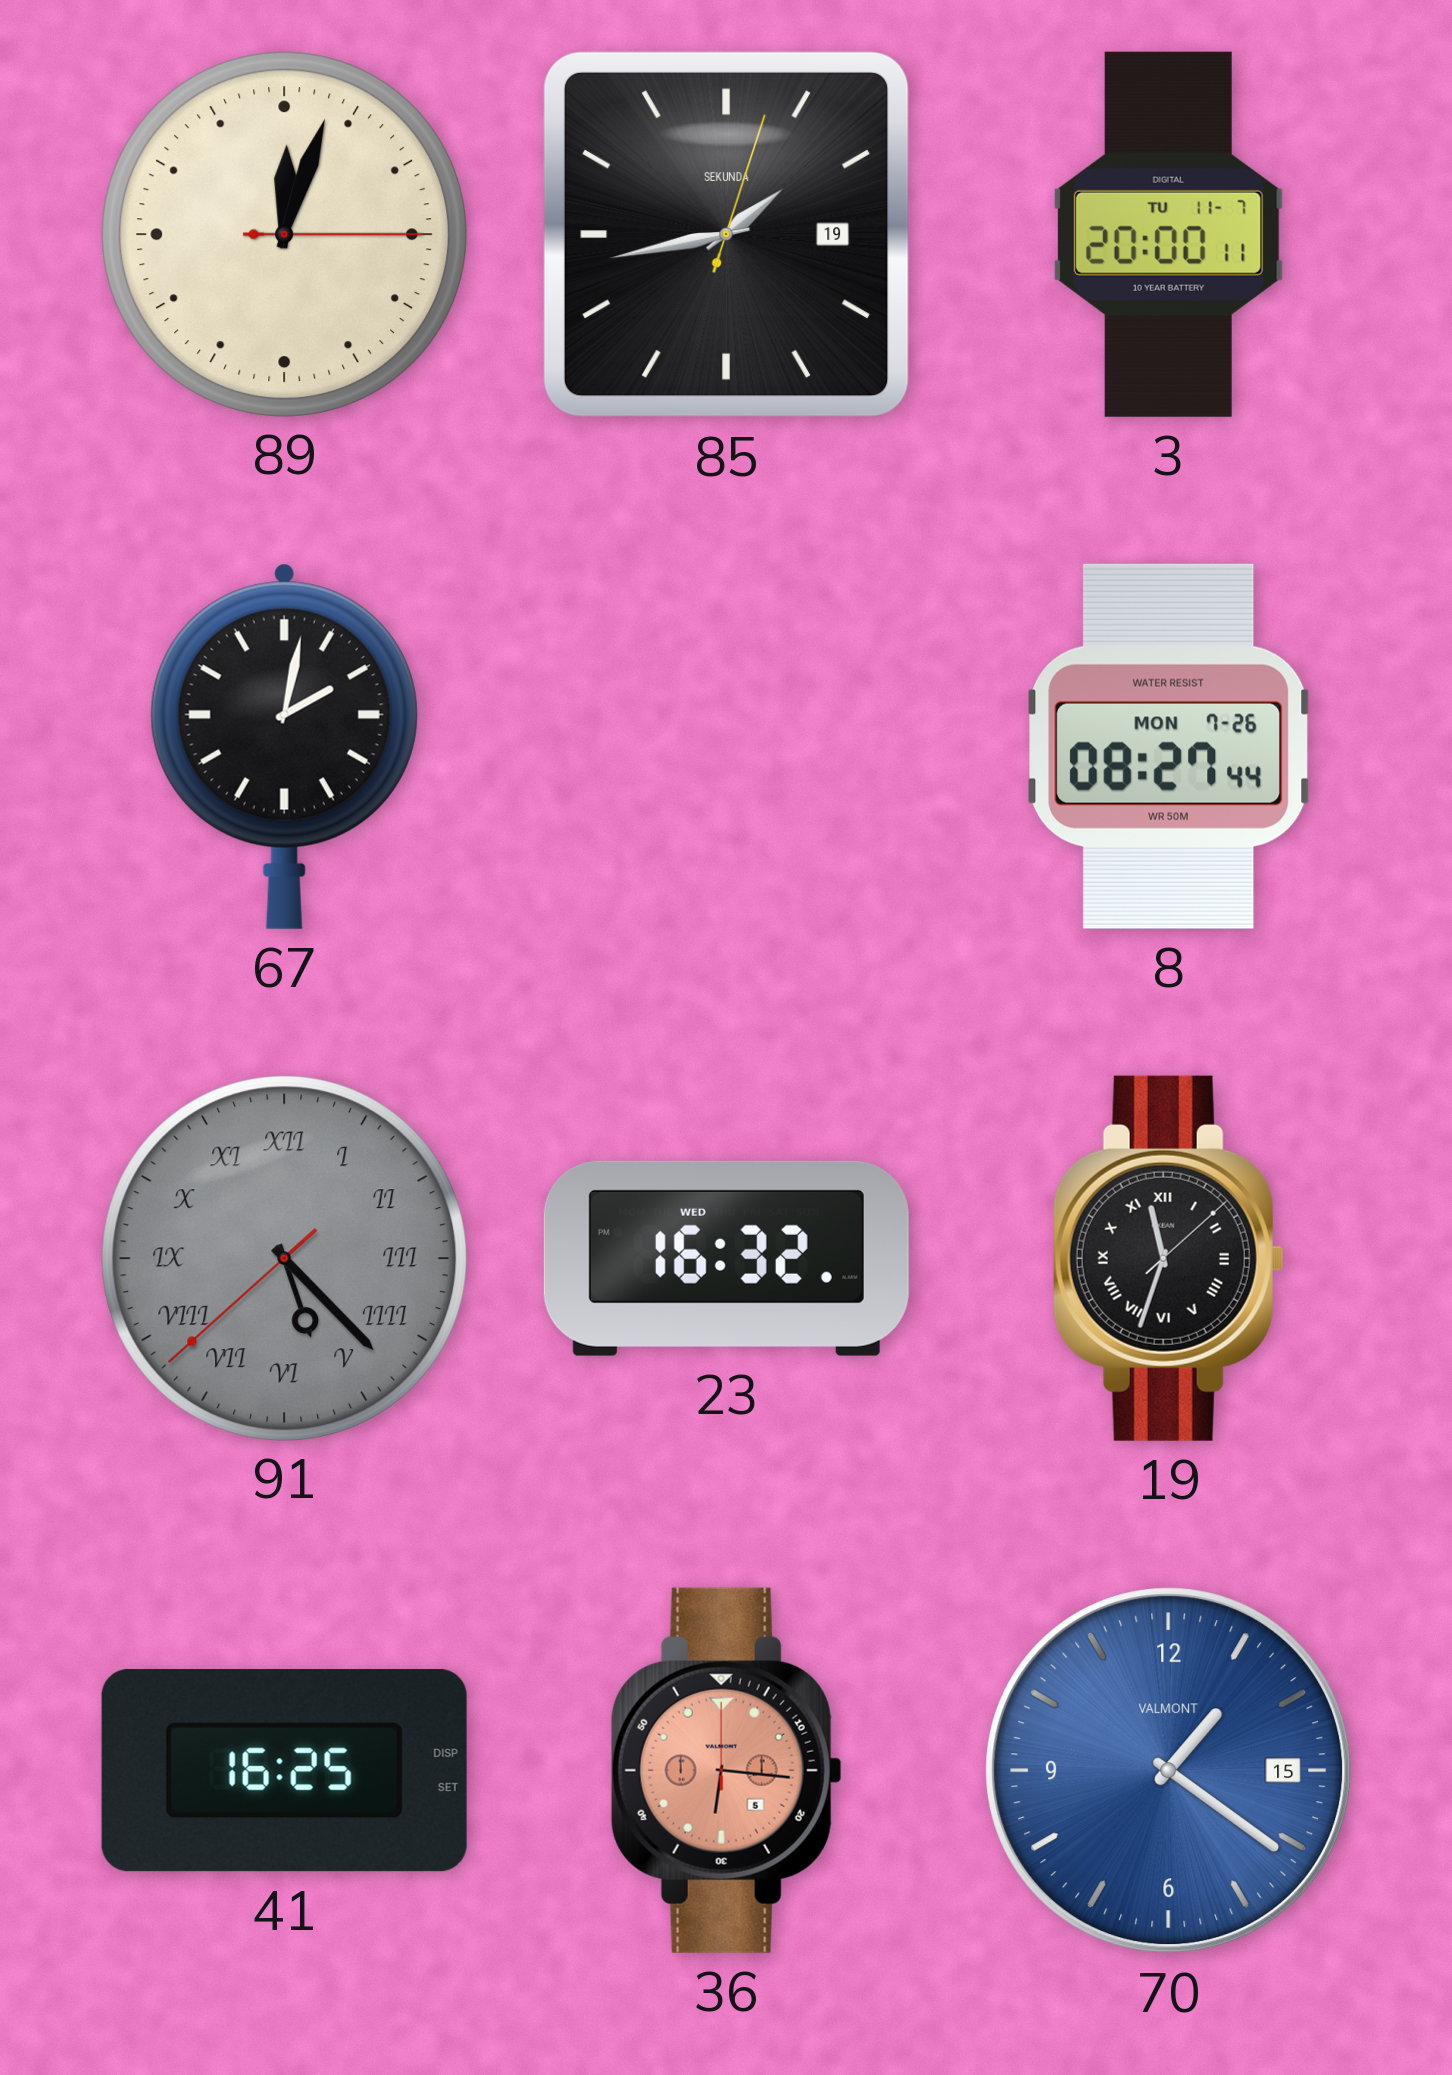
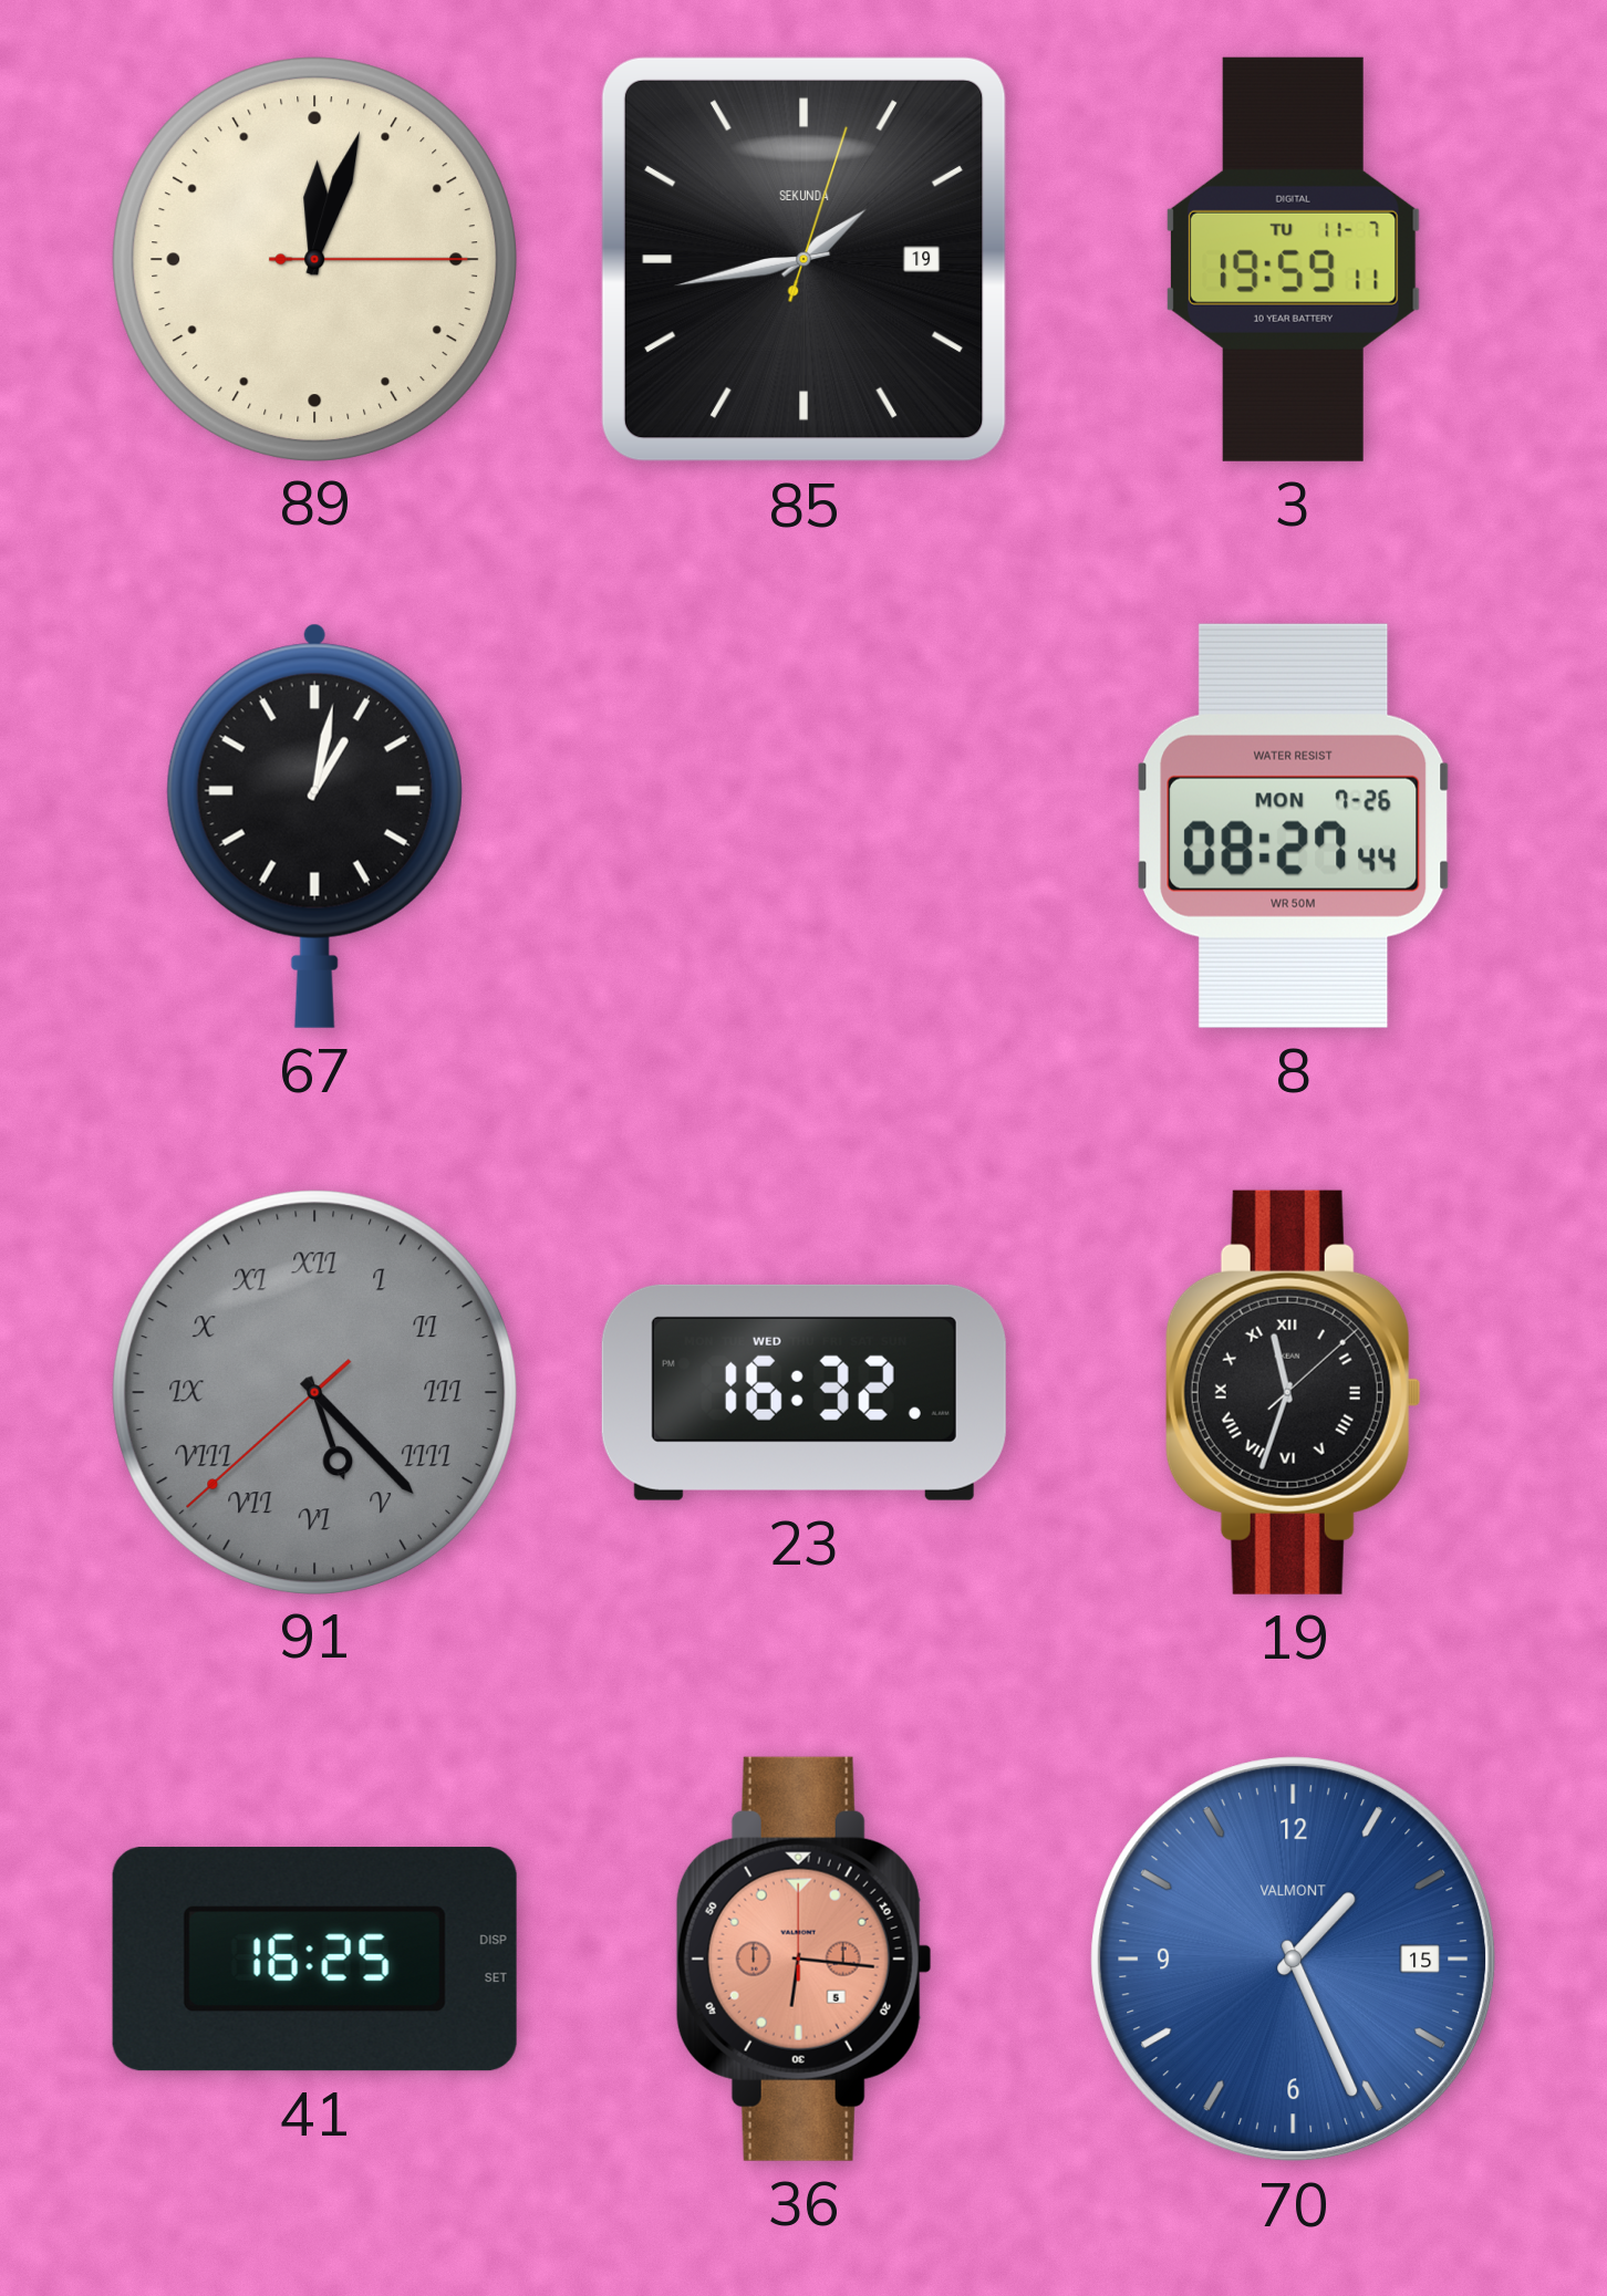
3: 20:00 -> 19:59
67: 2:02 -> 1:02
70: 1:21 -> 1:26
